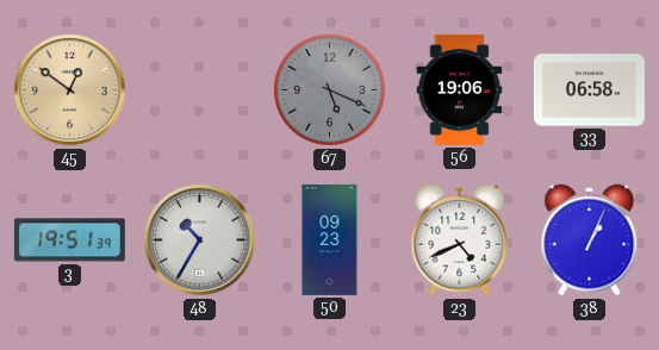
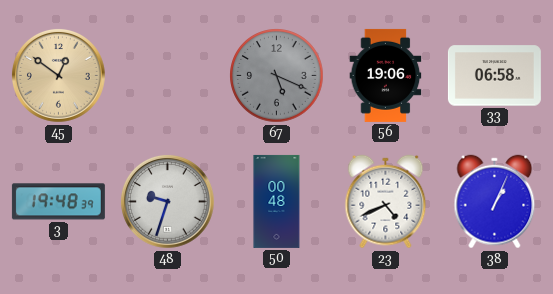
3: 19:51 -> 19:48
48: 10:35 -> 9:33
50: 09:23 -> 00:48
